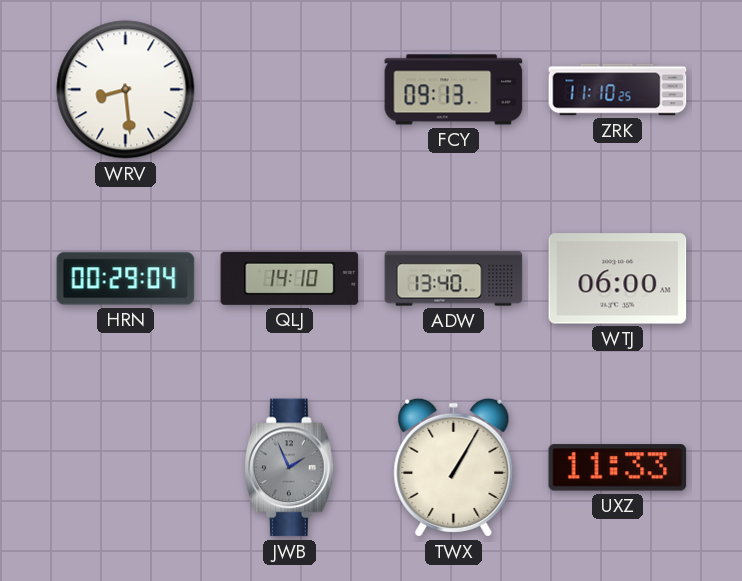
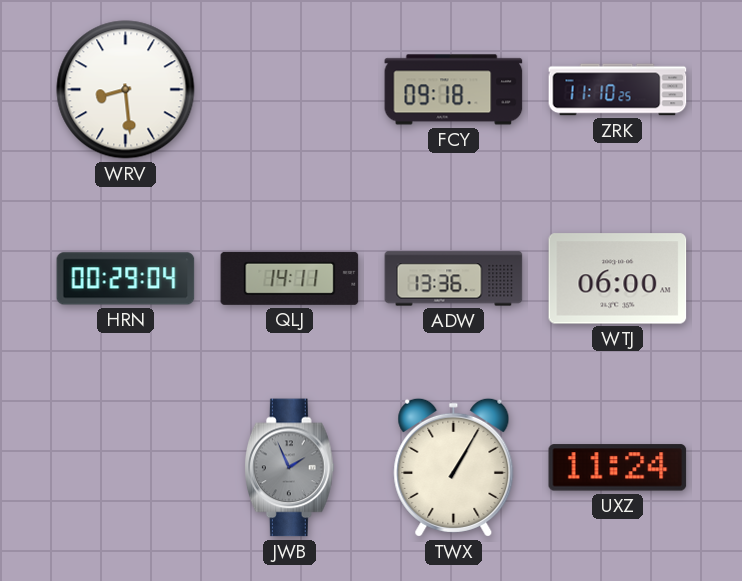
FCY: 09:13 -> 09:18
QLJ: 14:10 -> 14:11
ADW: 13:40 -> 13:36
UXZ: 11:33 -> 11:24
